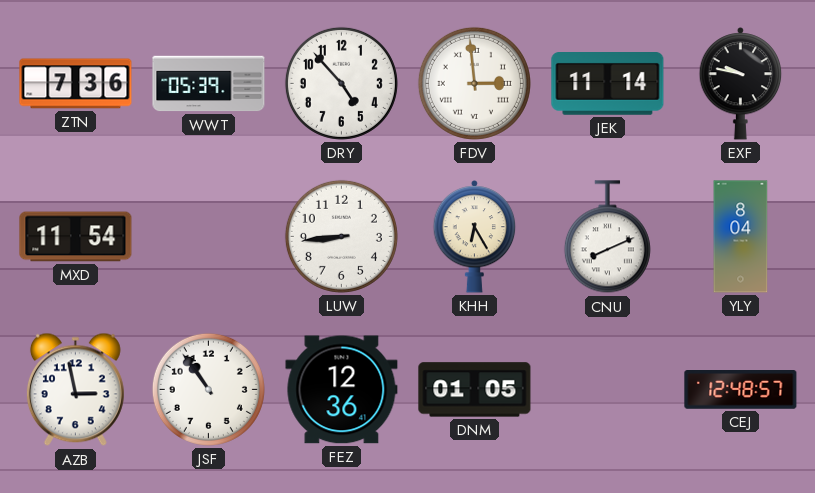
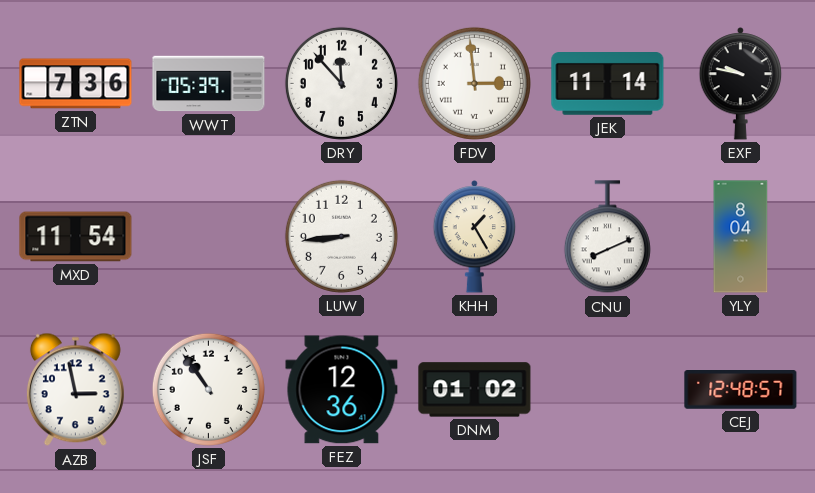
DRY: 4:53 -> 11:53
KHH: 6:25 -> 1:25
DNM: 01:05 -> 01:02
